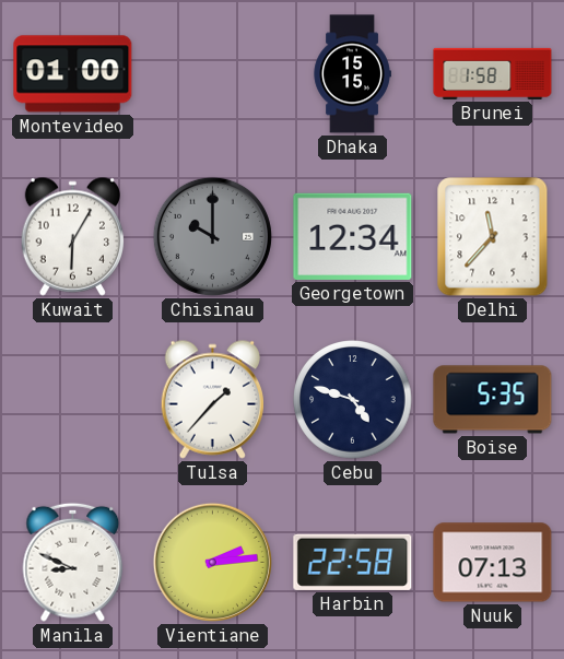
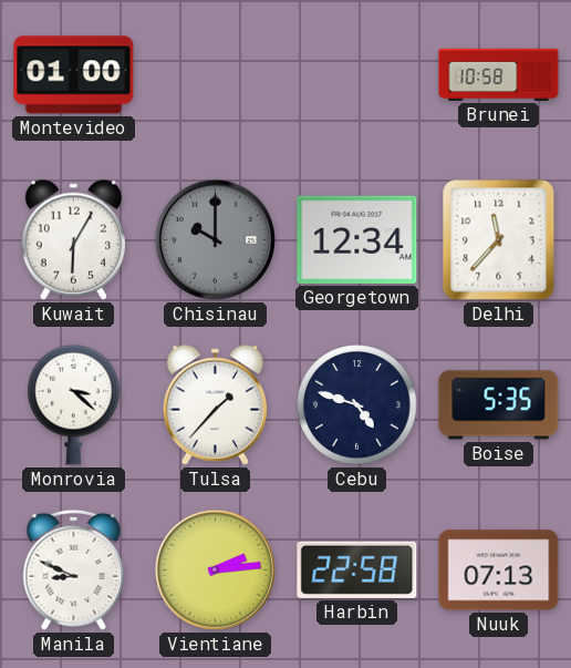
Dhaka: 15:15 -> none
Brunei: 1:58 -> 10:58
Monrovia: none -> 3:22
